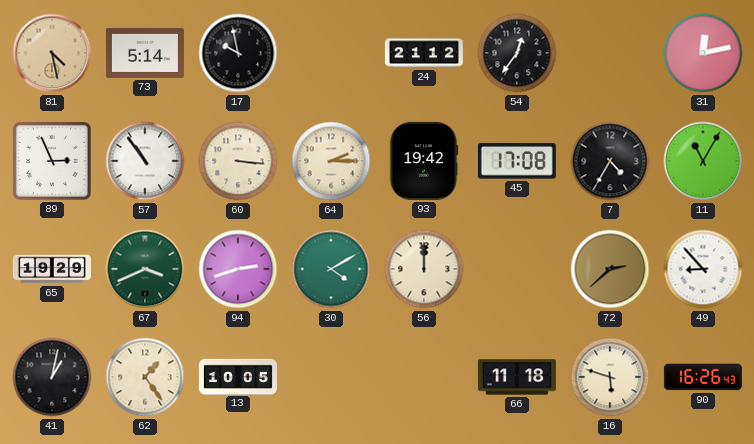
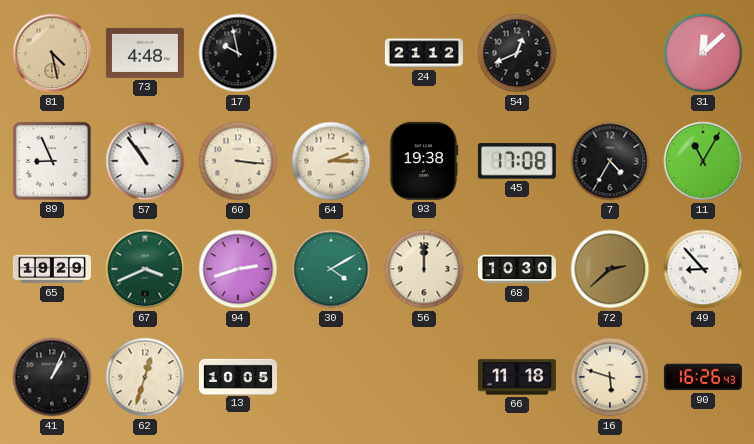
73: 5:14 -> 4:48
54: 12:36 -> 12:41
31: 12:13 -> 12:08
89: 2:56 -> 8:56
93: 19:42 -> 19:38
68: none -> 10:30
41: 1:02 -> 1:04
62: 1:24 -> 12:33
